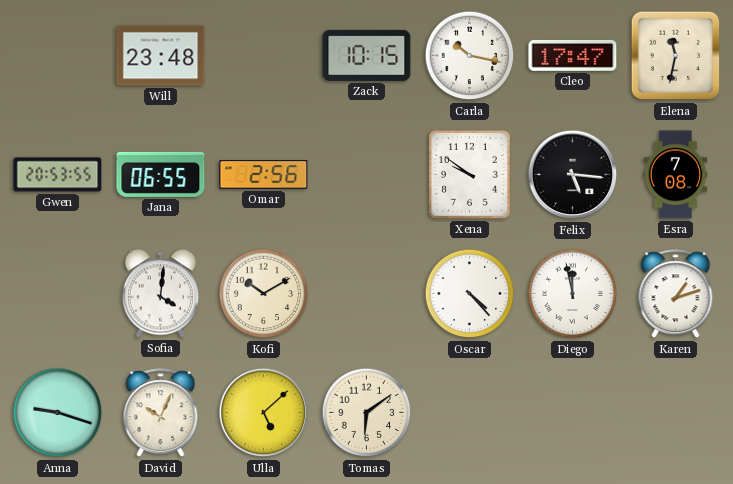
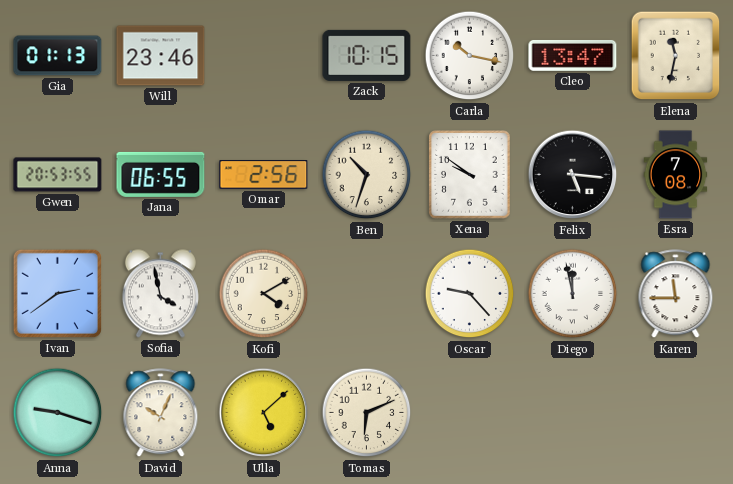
Gia: none -> 01:13
Will: 23:48 -> 23:46
Cleo: 17:47 -> 13:47
Ben: none -> 10:33
Ivan: none -> 2:39
Sofia: 4:01 -> 3:58
Kofi: 10:10 -> 4:10
Oscar: 4:23 -> 9:23
Karen: 1:12 -> 11:45
Tomas: 6:09 -> 6:11
